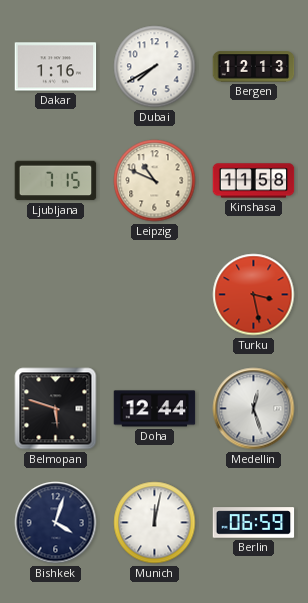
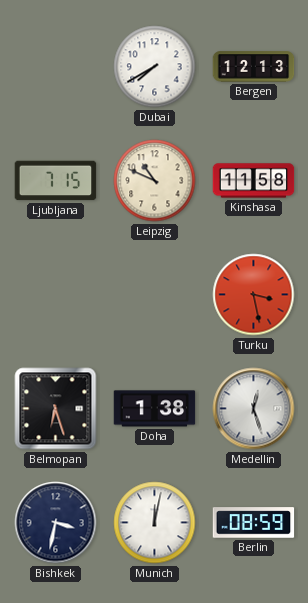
Dakar: 1:16 -> none
Belmopan: 5:48 -> 6:27
Doha: 12:44 -> 1:38
Bishkek: 4:03 -> 3:32
Berlin: 06:59 -> 08:59
